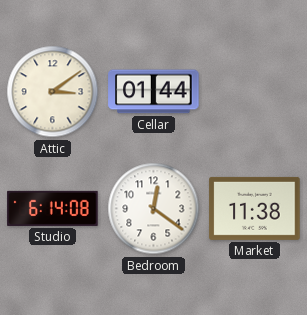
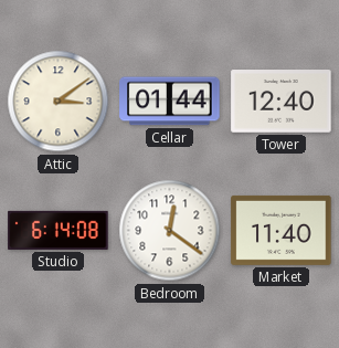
Tower: none -> 12:40
Market: 11:38 -> 11:40
